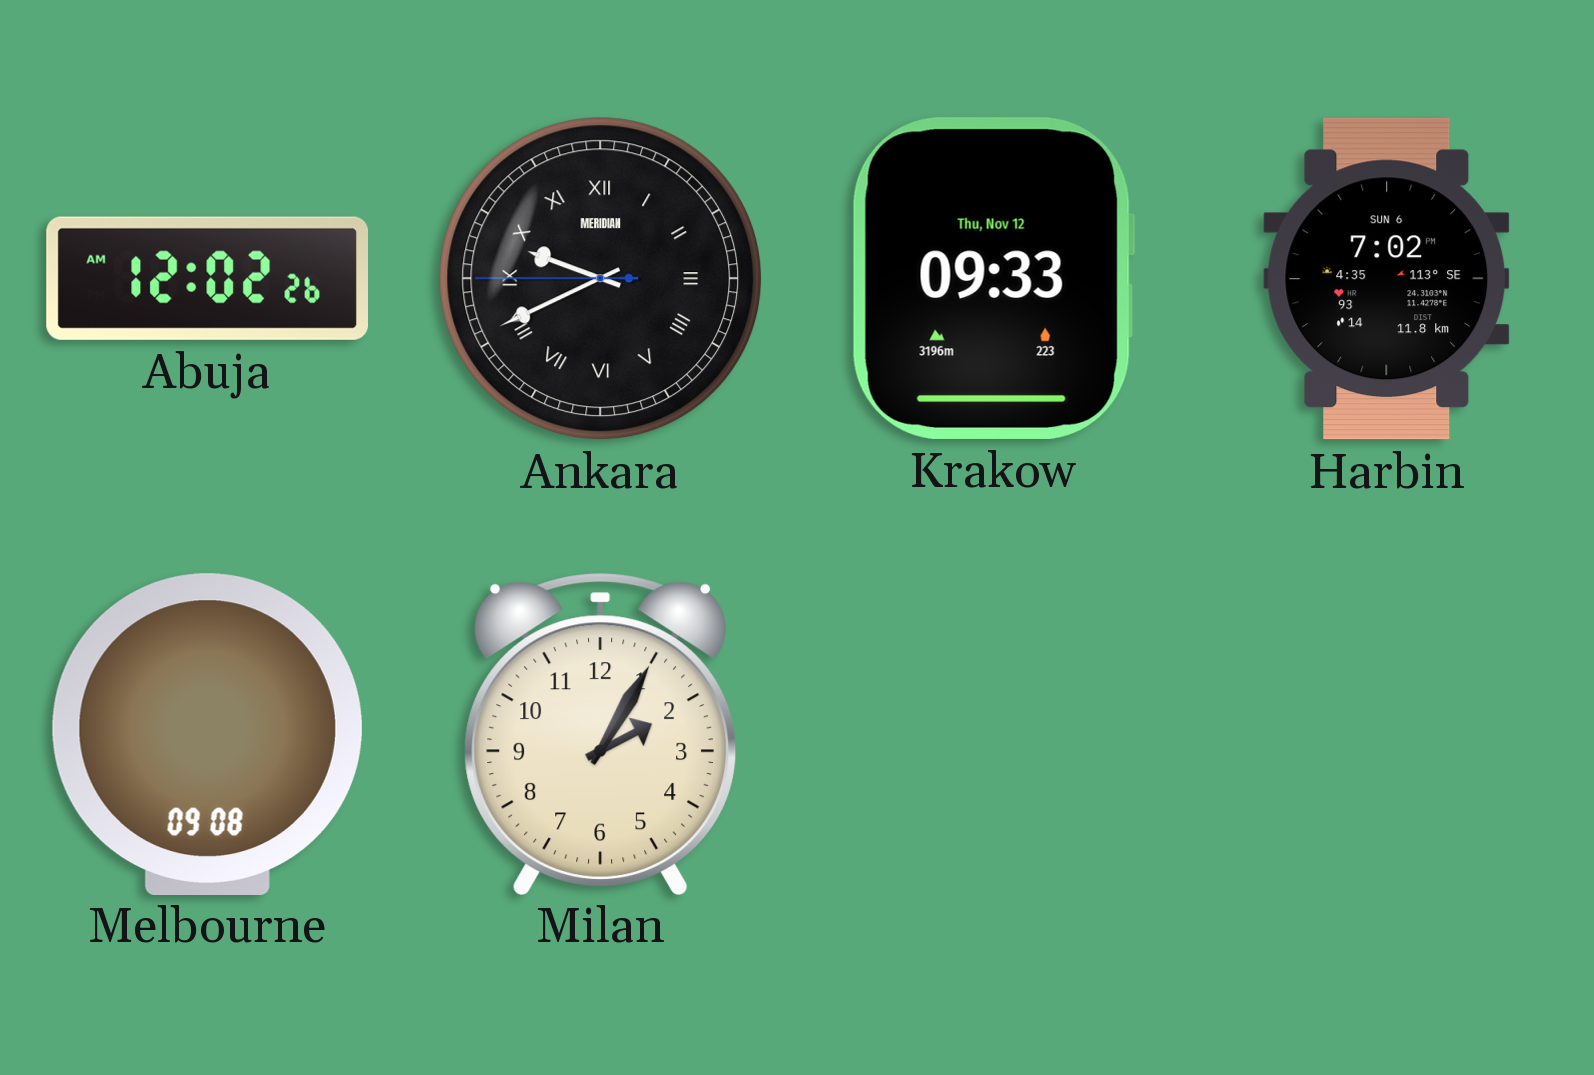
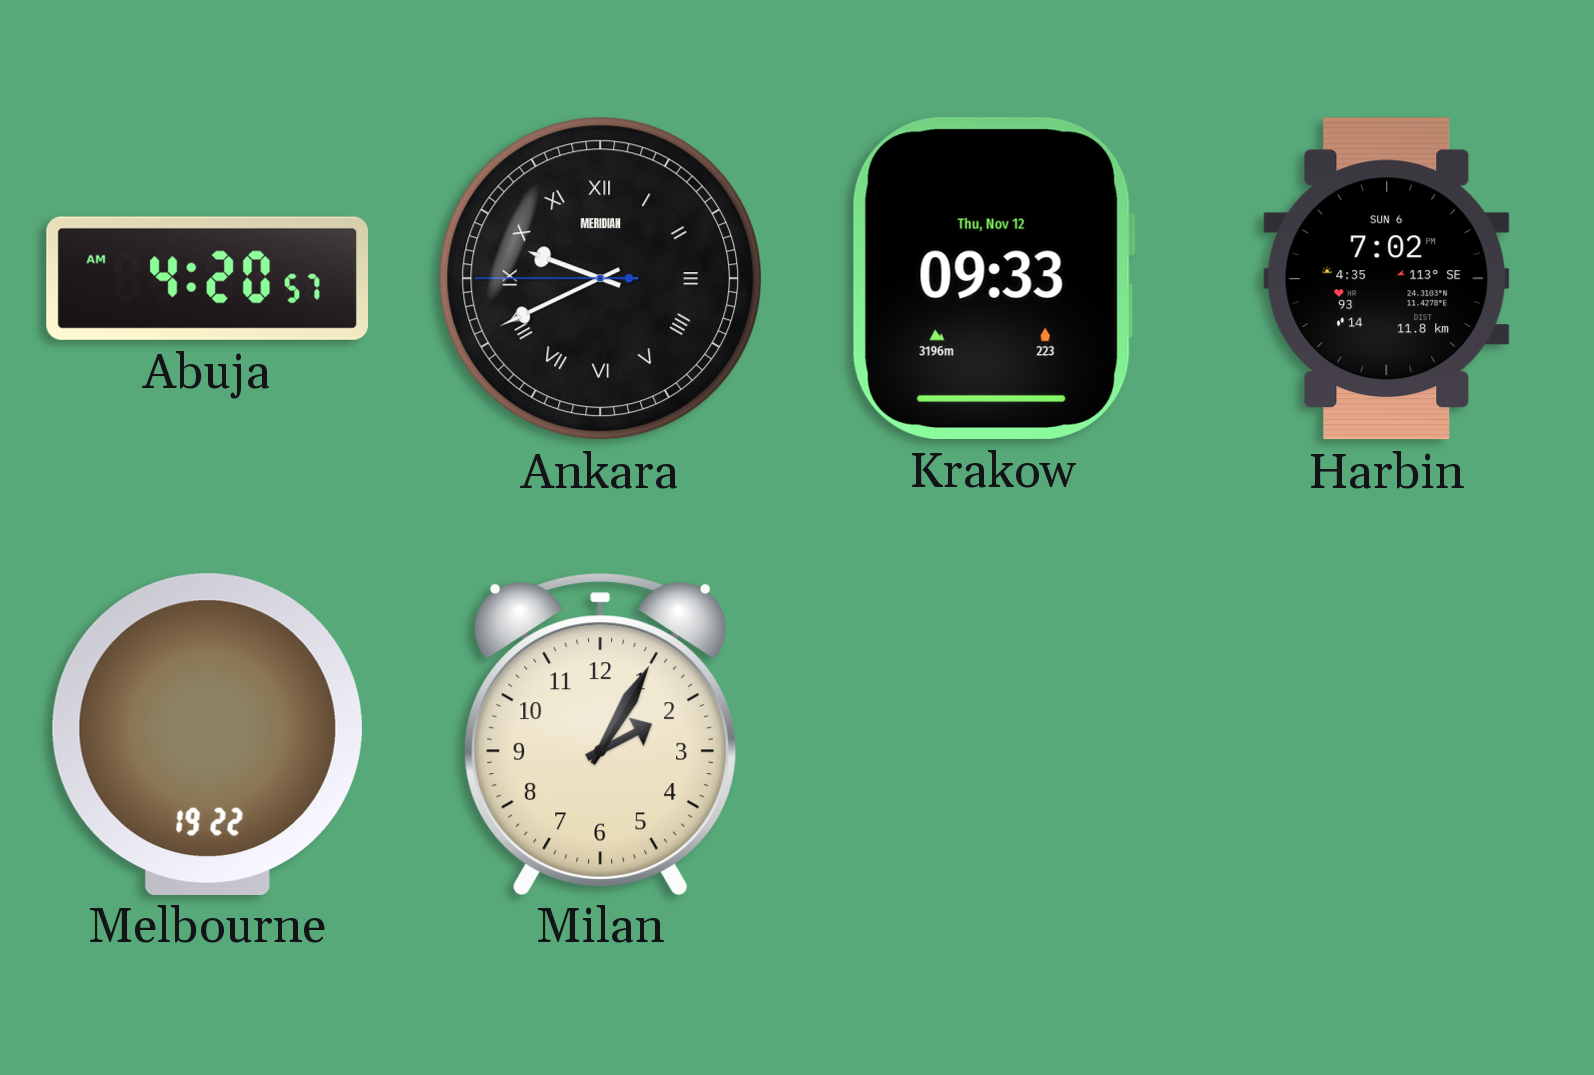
Abuja: 12:02 -> 4:20
Melbourne: 09:08 -> 19:22
